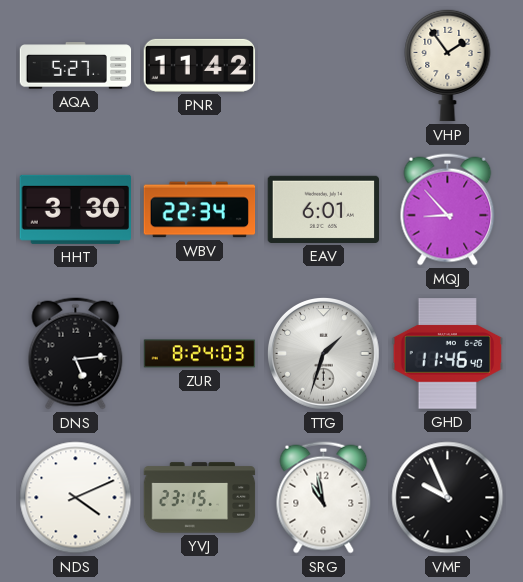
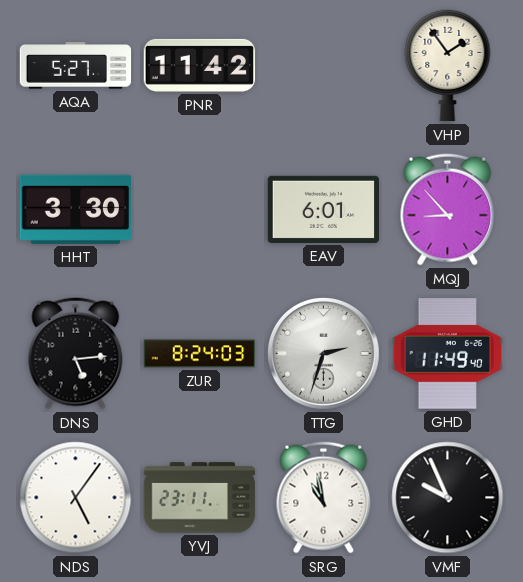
WBV: 22:34 -> none
TTG: 1:33 -> 2:33
GHD: 11:46 -> 11:49
NDS: 4:11 -> 5:06
YVJ: 23:15 -> 23:11
